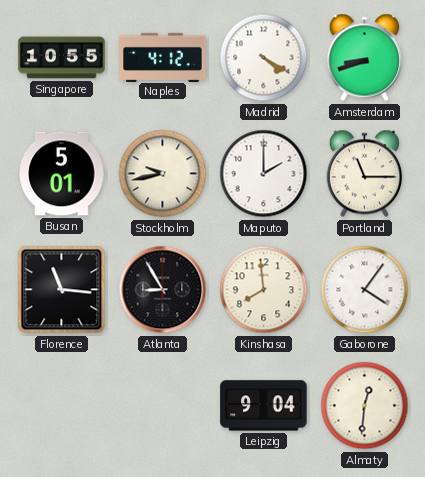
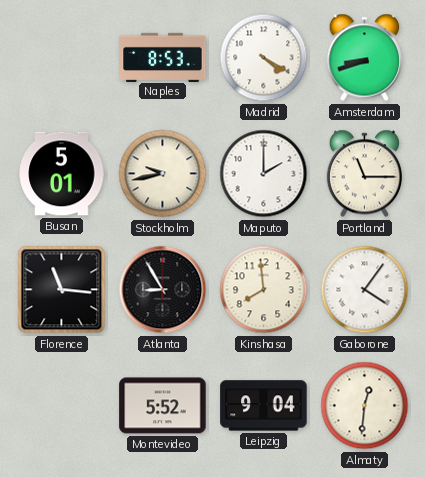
Singapore: 10:55 -> none
Naples: 4:12 -> 8:53
Montevideo: none -> 5:52
